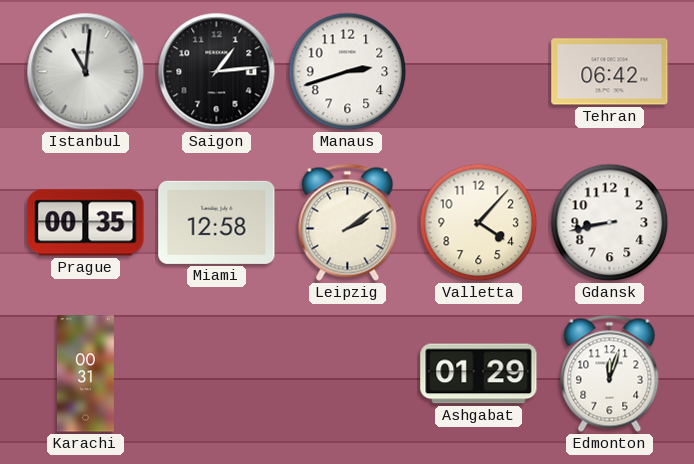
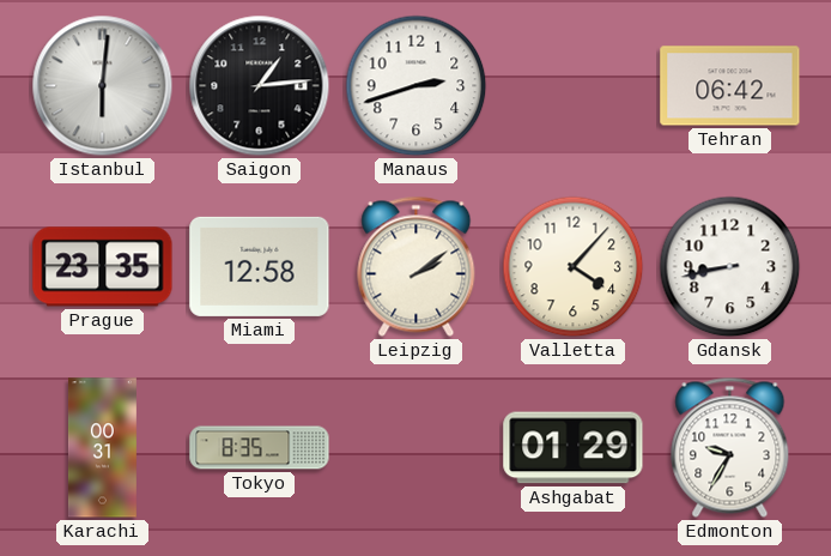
Istanbul: 11:01 -> 6:01
Prague: 00:35 -> 23:35
Tokyo: none -> 8:35
Edmonton: 12:03 -> 9:35
